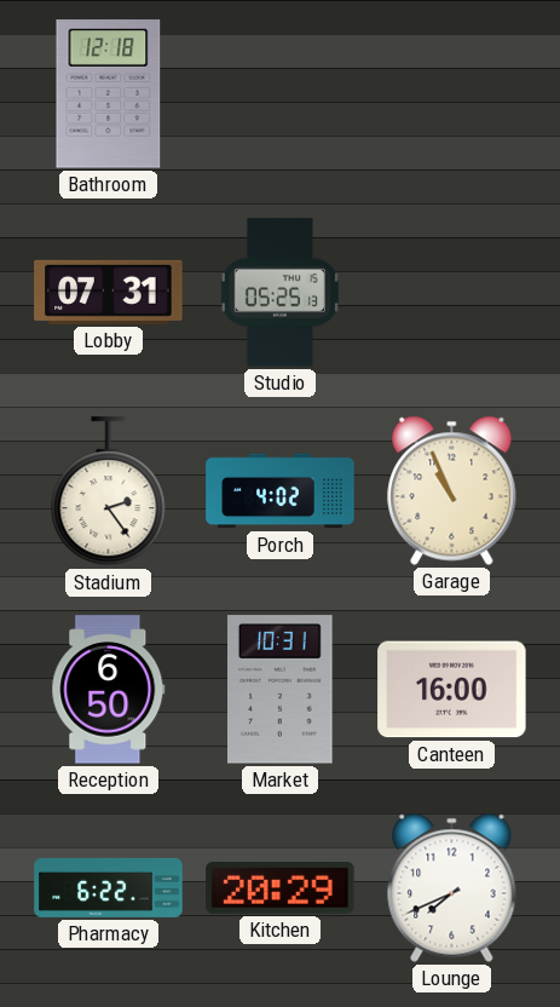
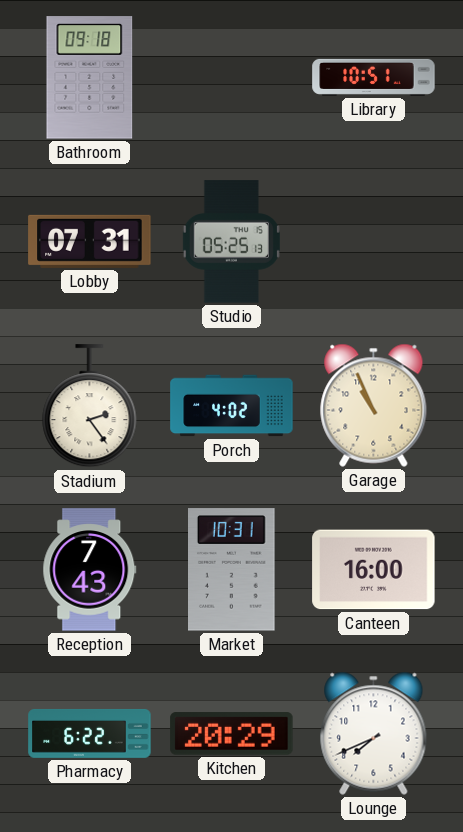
Bathroom: 12:18 -> 09:18
Library: none -> 10:51
Reception: 6:50 -> 7:43
